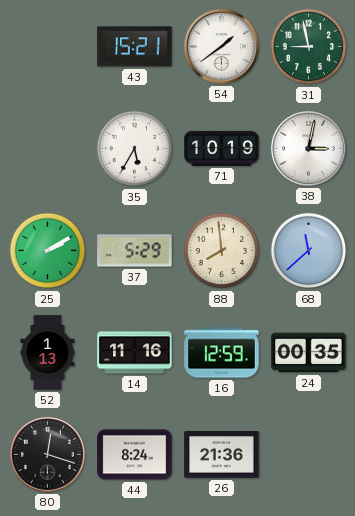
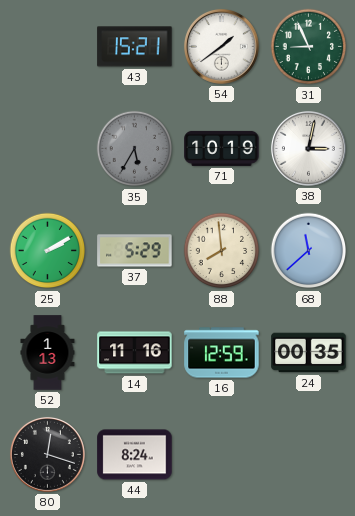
31: 8:58 -> 8:56
35 dial: white -> grey
26: 21:36 -> none
